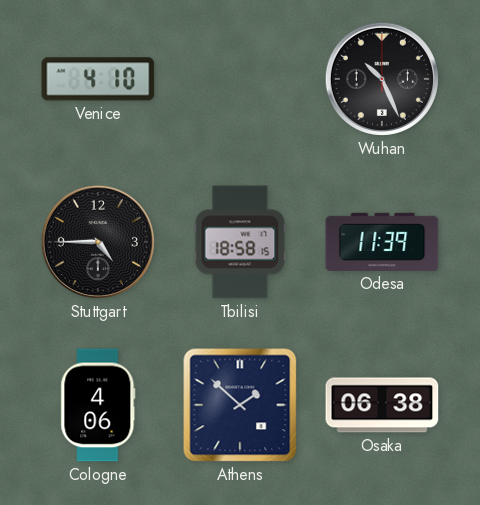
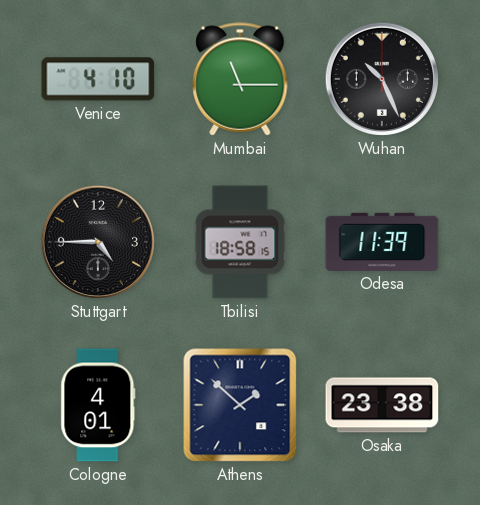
Mumbai: none -> 11:15
Cologne: 4:06 -> 4:01
Osaka: 06:38 -> 23:38
